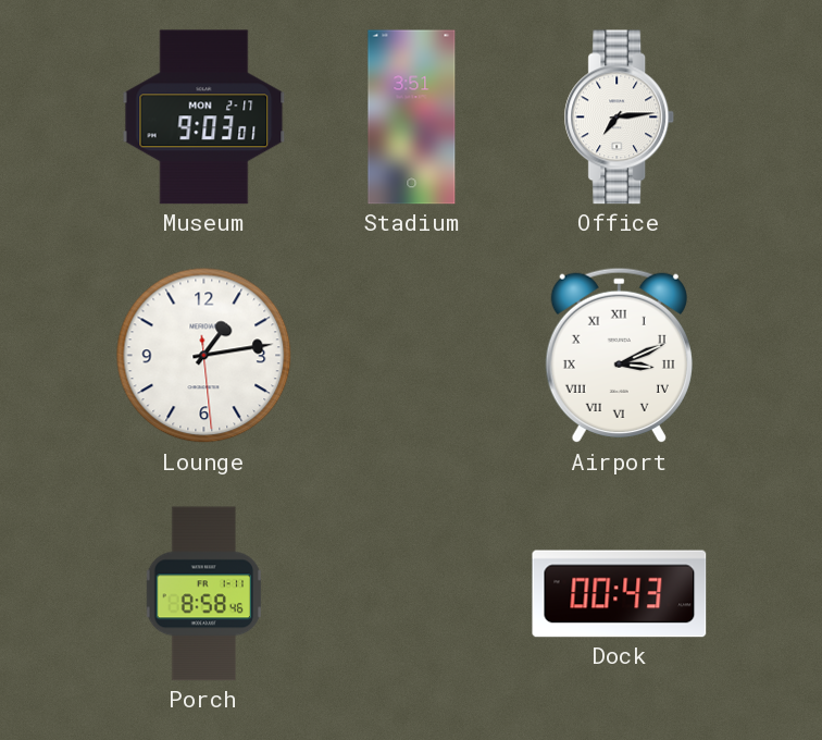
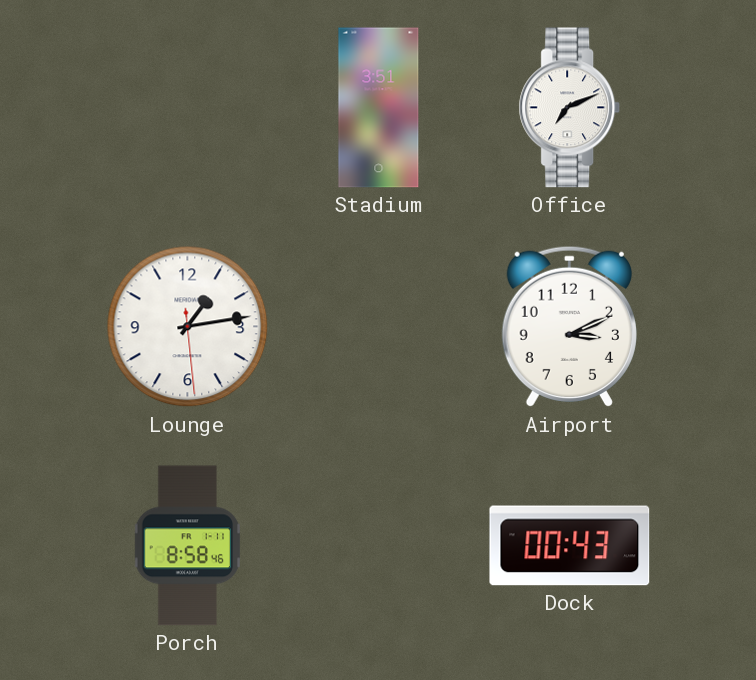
Museum: 9:03 -> none
Office: 7:14 -> 7:11
Airport numerals: Roman -> Arabic
